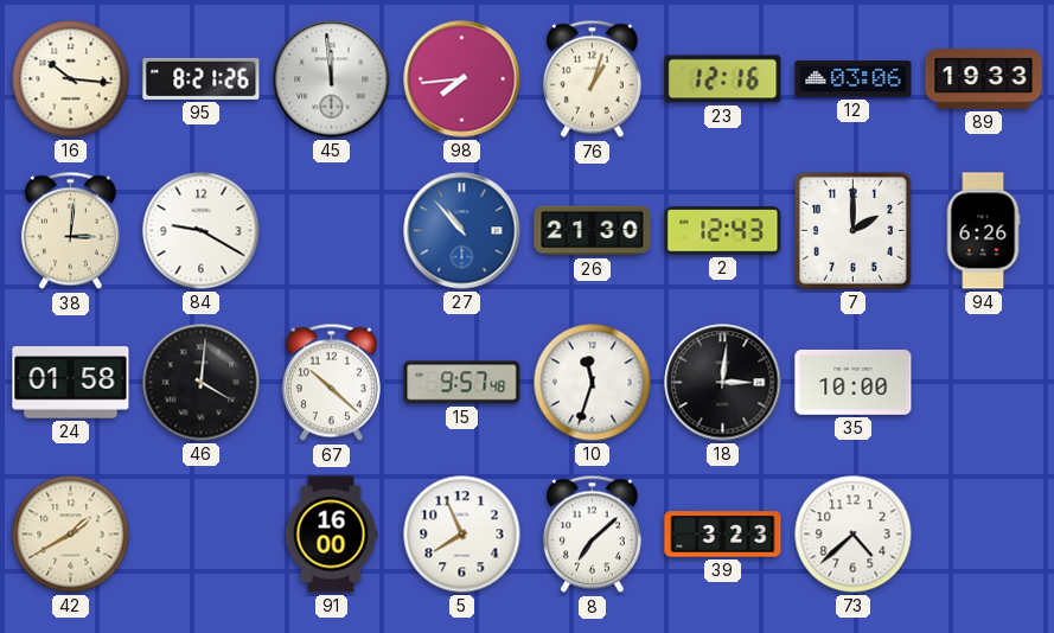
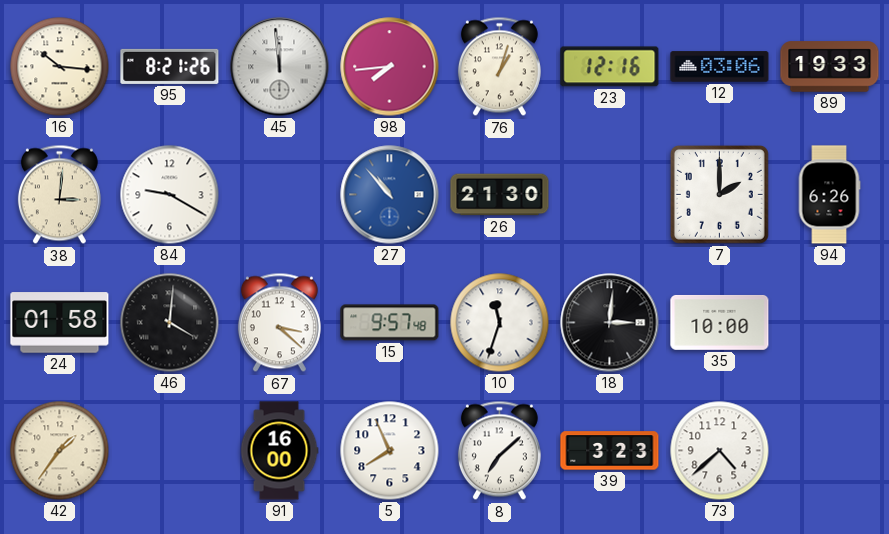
2: 12:43 -> none
67: 10:22 -> 3:22
42: 1:40 -> 1:36
